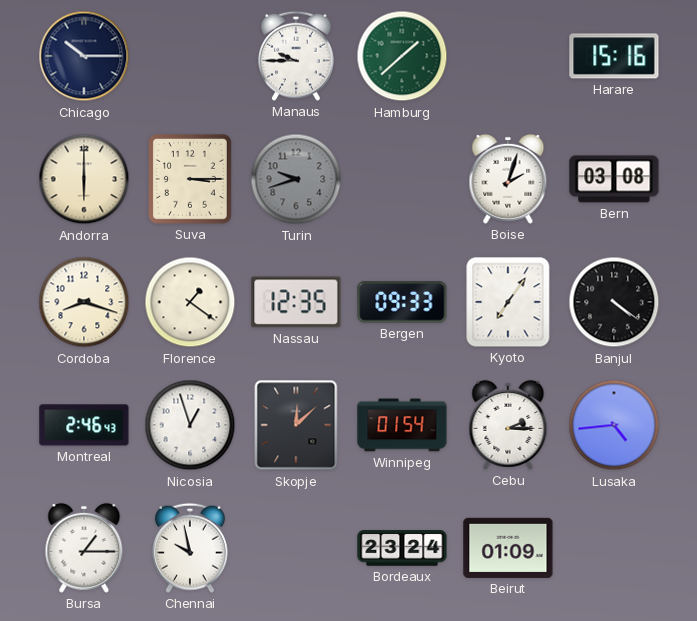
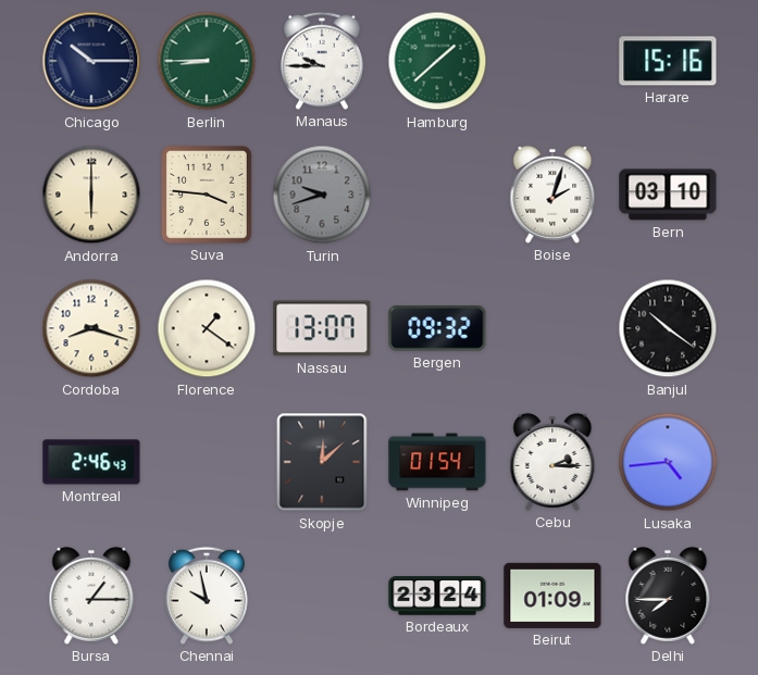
Berlin: none -> 8:45
Suva: 3:15 -> 3:46
Bern: 03:08 -> 03:10
Nassau: 12:35 -> 13:07
Bergen: 09:33 -> 09:32
Kyoto: 7:06 -> none
Banjul: 4:21 -> 10:21
Nicosia: 12:57 -> none
Delhi: none -> 7:45
